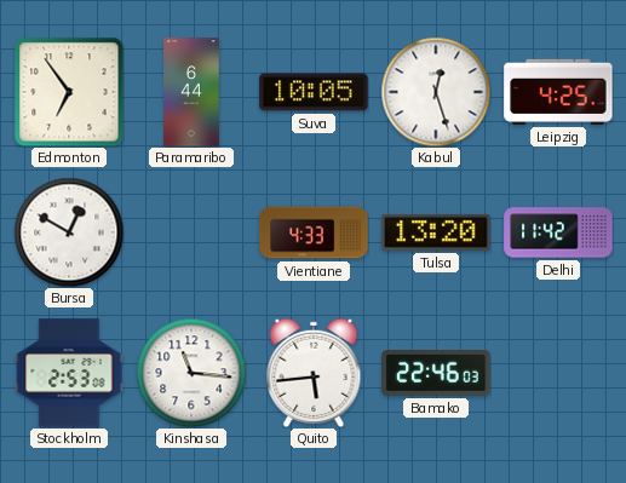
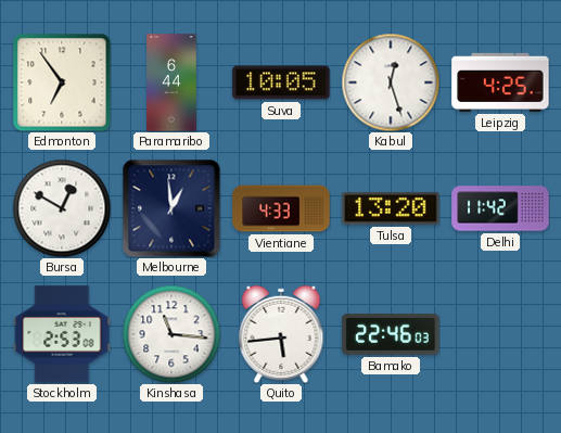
Melbourne: none -> 12:59
